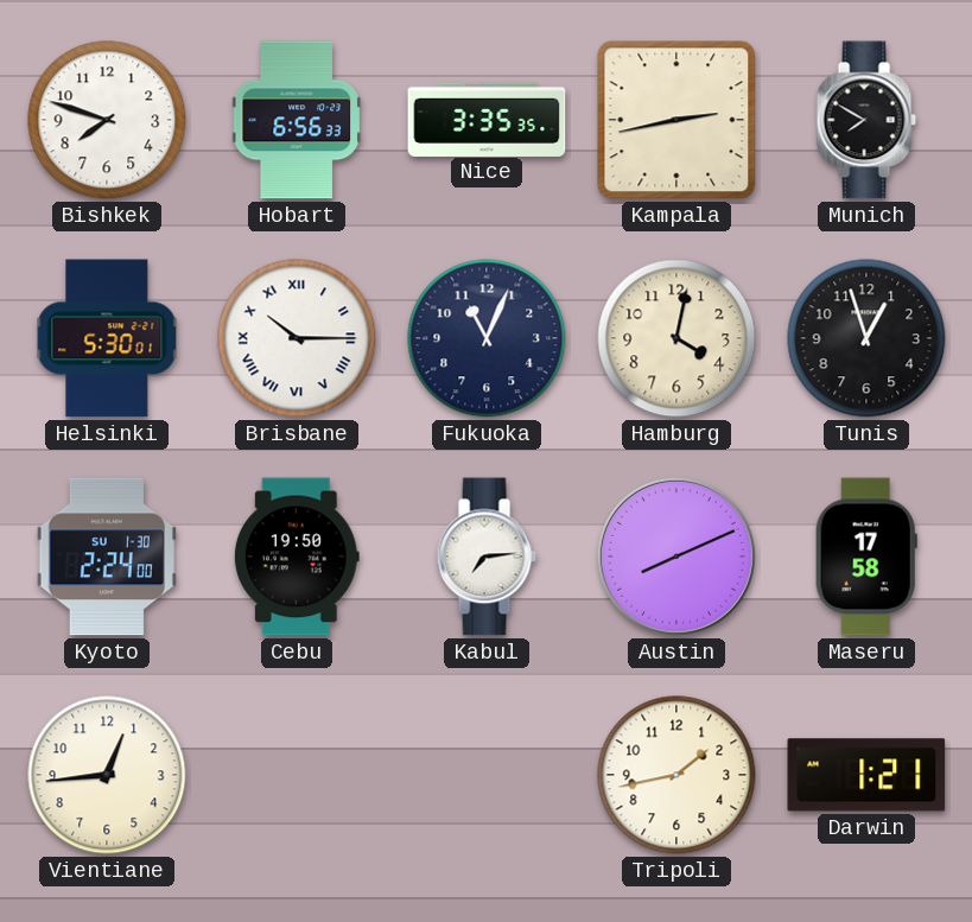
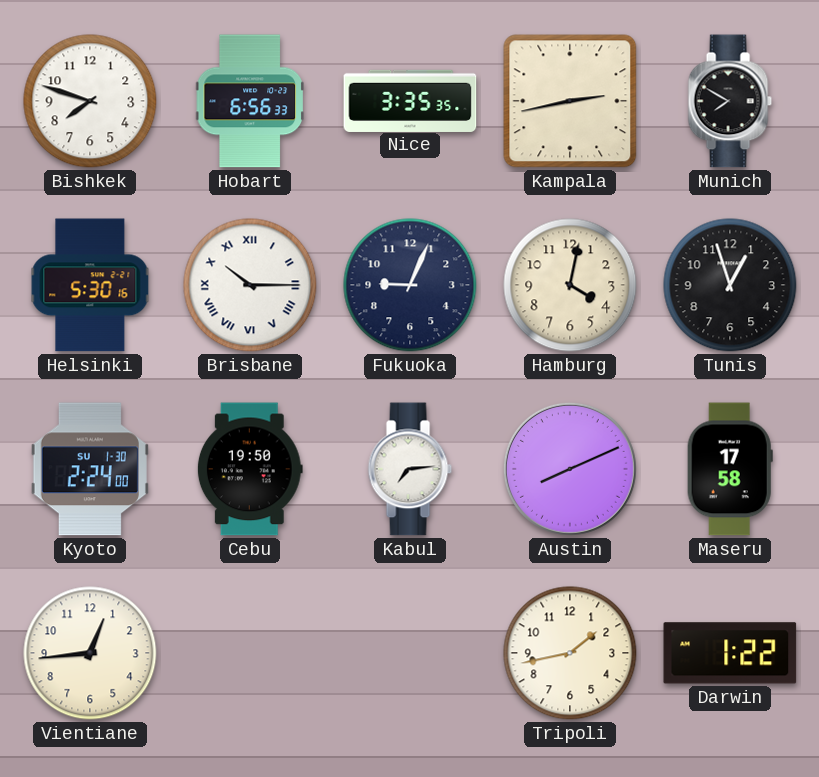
Helsinki: 5:30:01 -> 5:30:16
Fukuoka: 11:04 -> 9:04
Darwin: 1:21 -> 1:22
